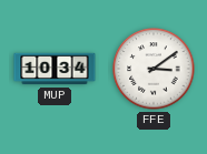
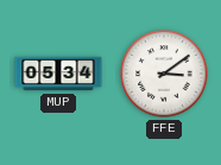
MUP: 10:34 -> 05:34
